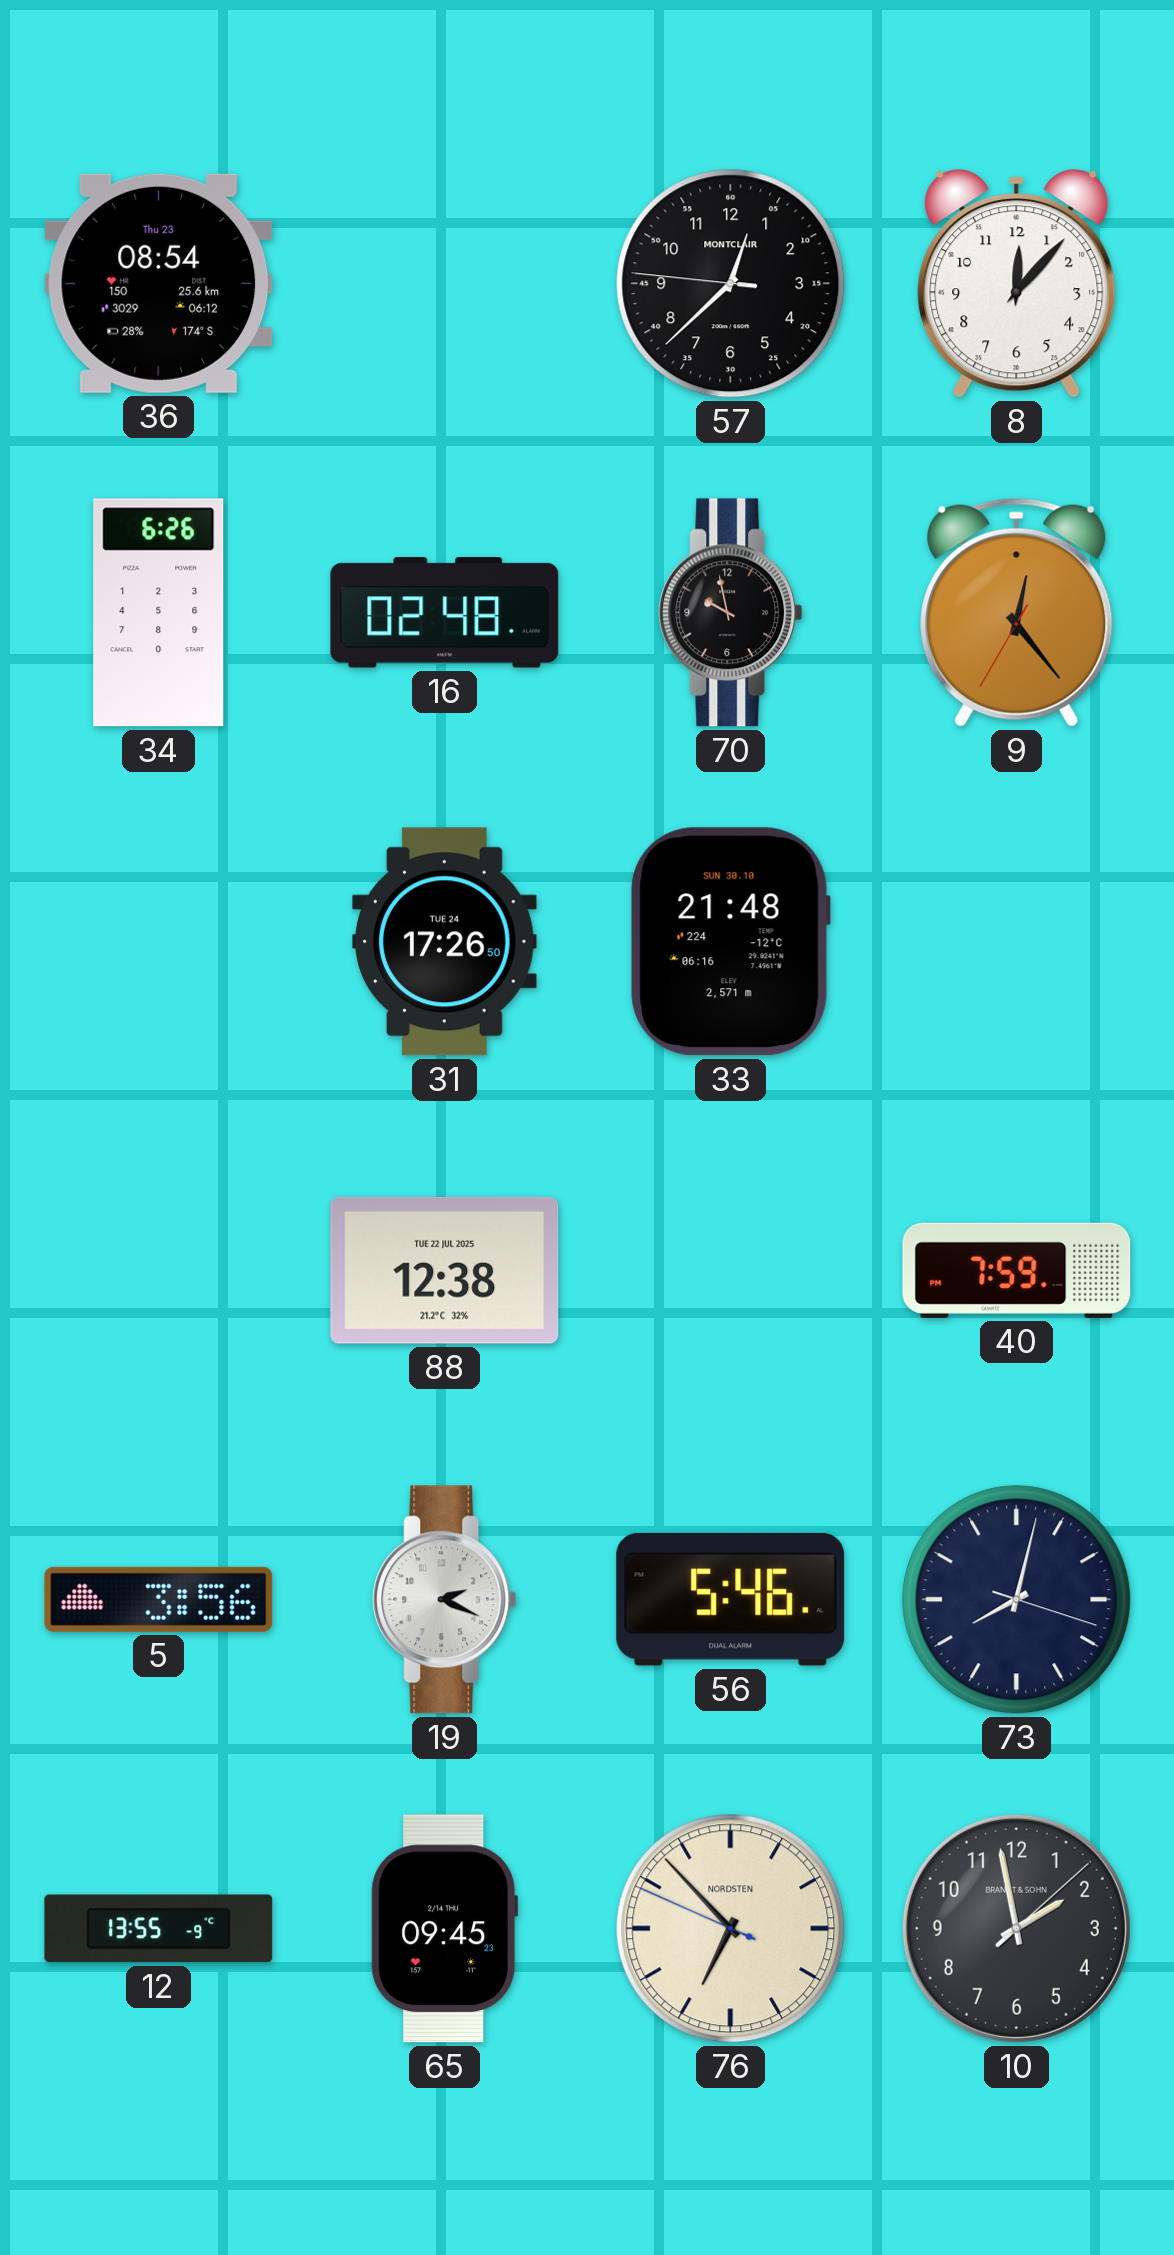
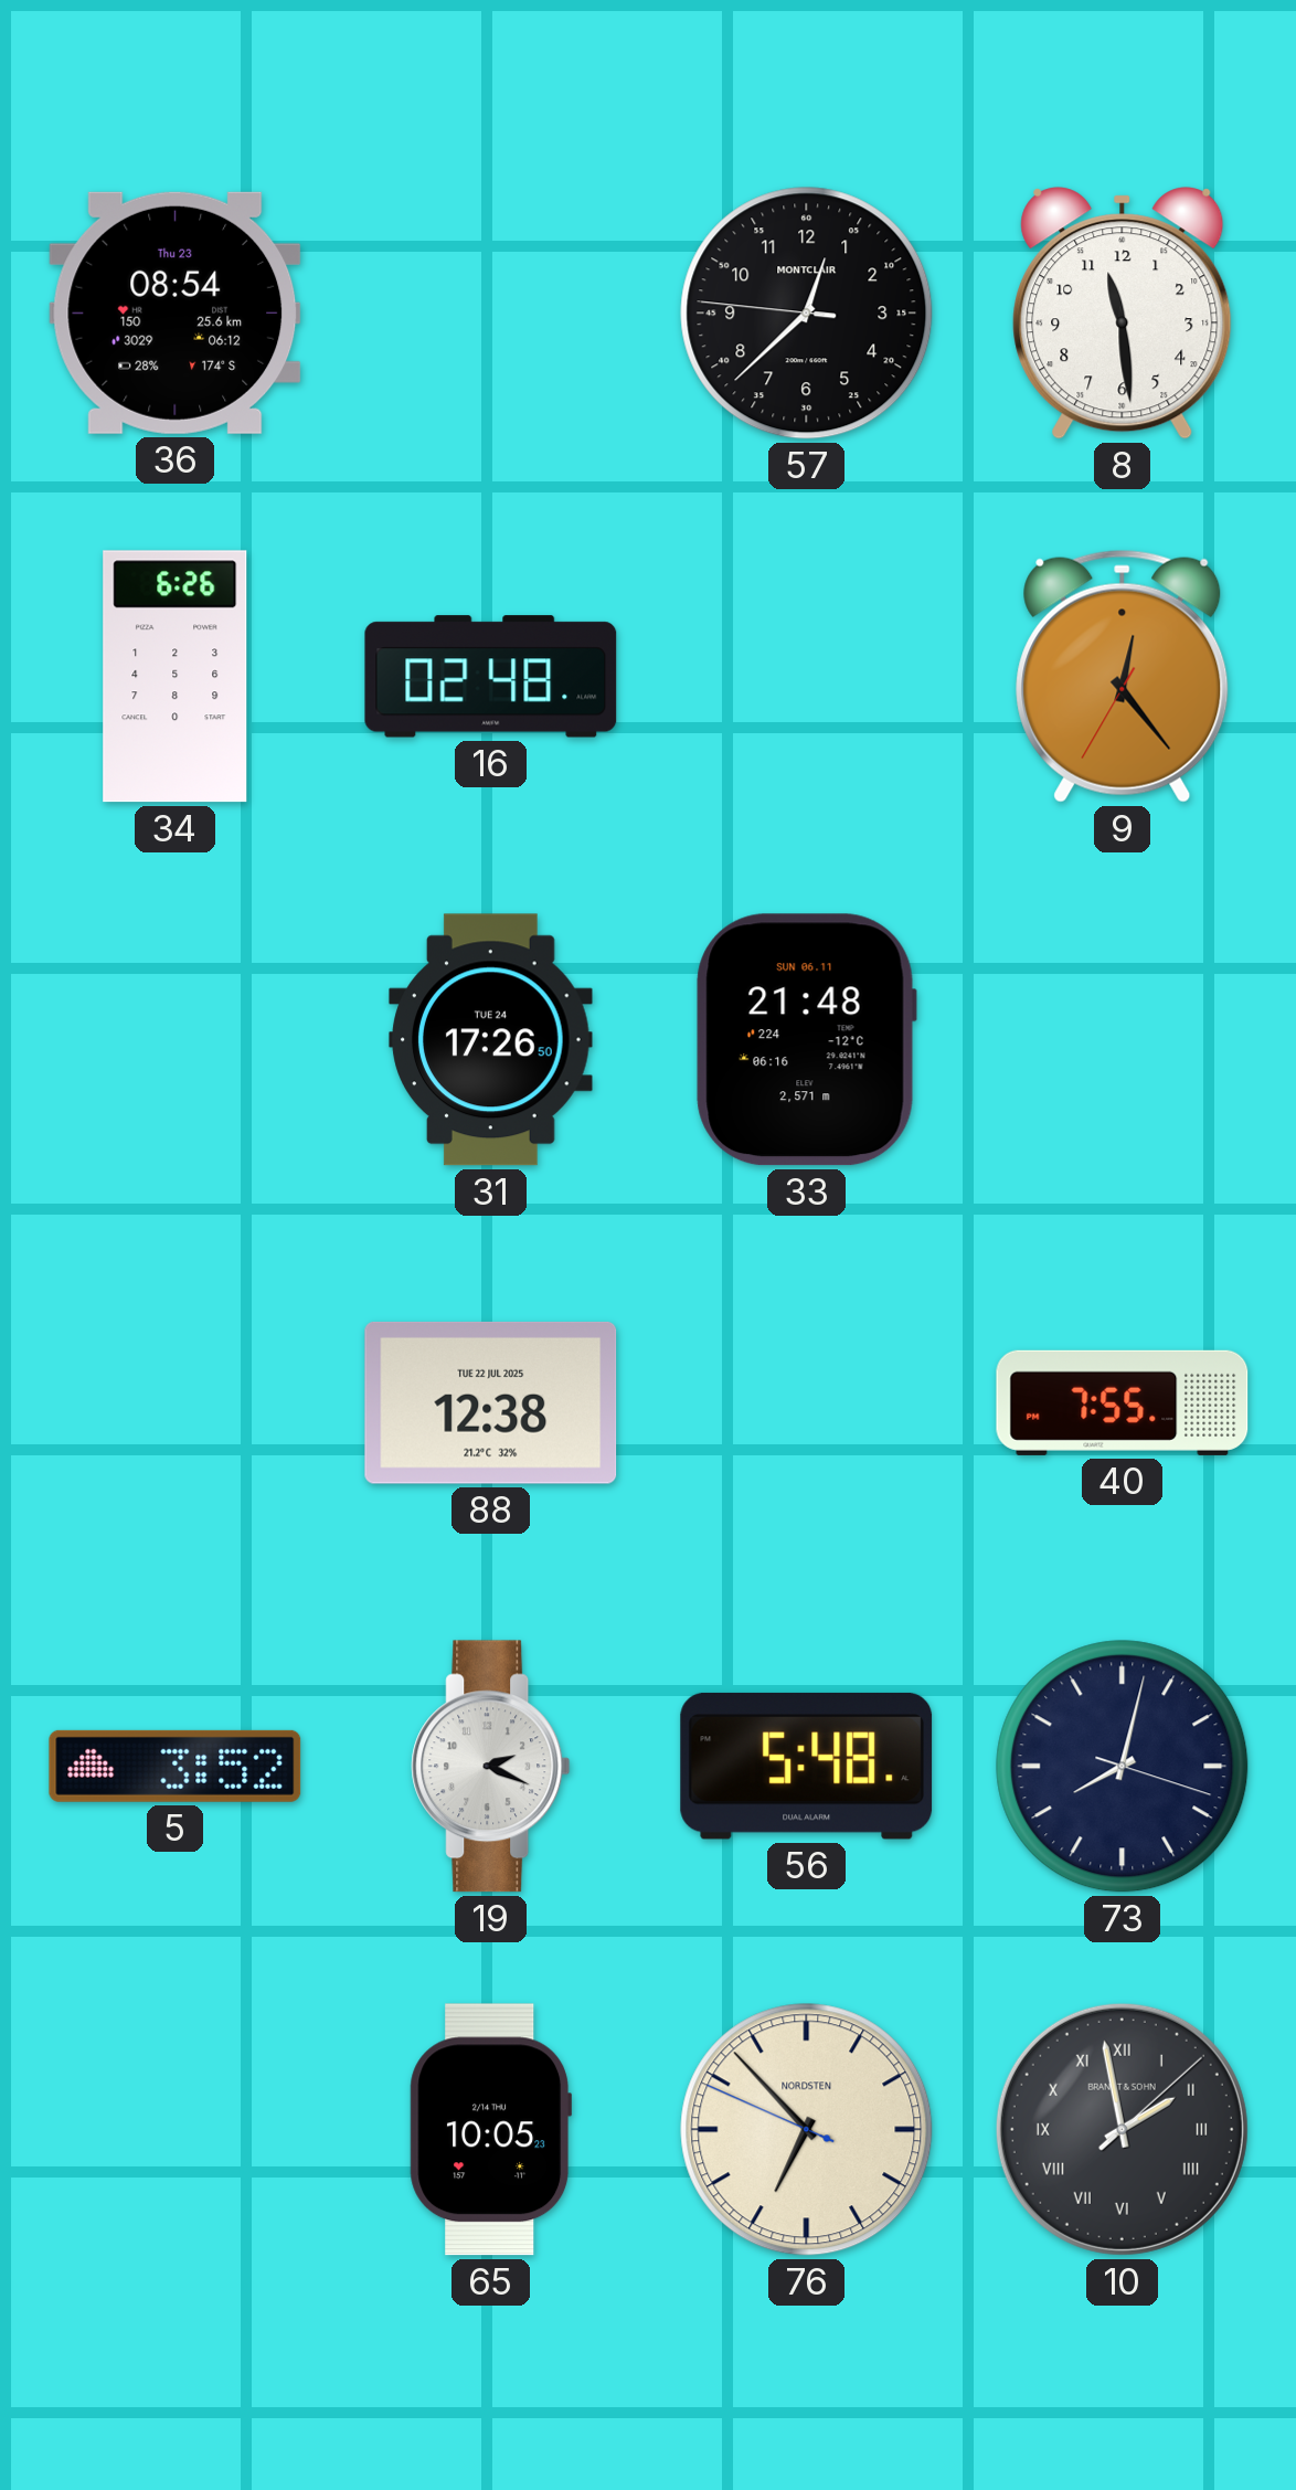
8: 12:07 -> 11:29
70: 9:58 -> none
33 date: SUN 30.10 -> SUN 06.11
40: 7:59 -> 7:55
5: 3:56 -> 3:52
56: 5:46 -> 5:48
12: 13:55 -> none
65: 09:45 -> 10:05
10 numerals: Arabic -> Roman
